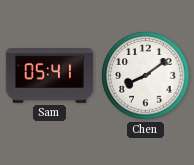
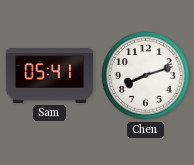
Chen: 8:09 -> 8:12
